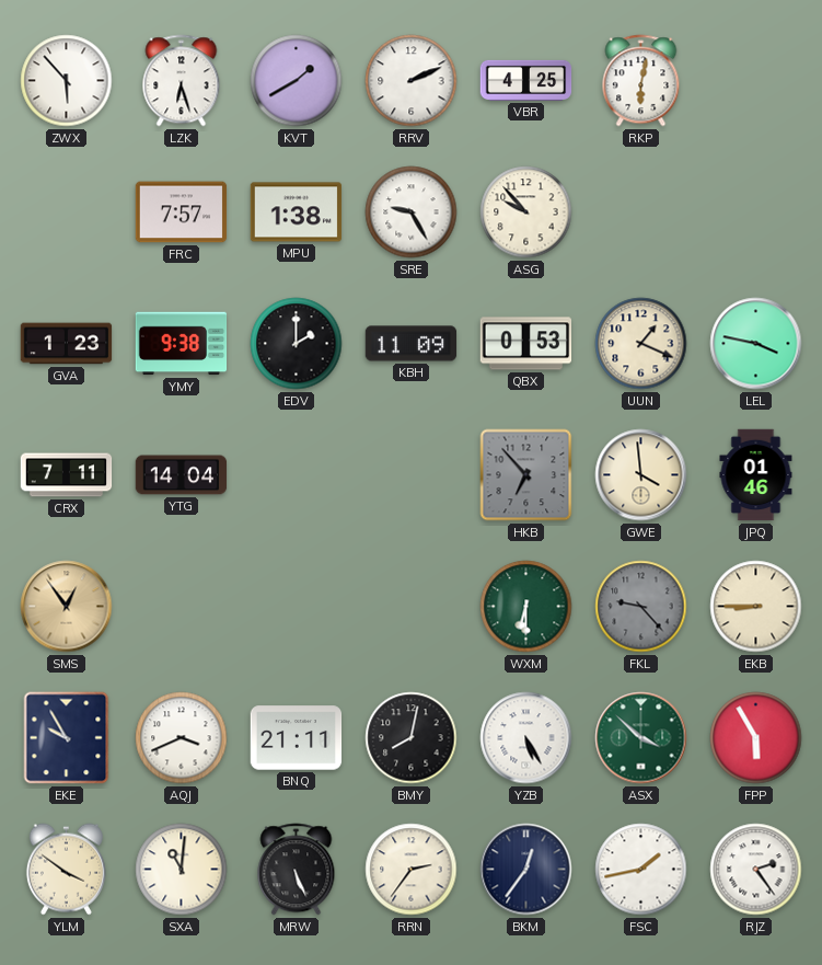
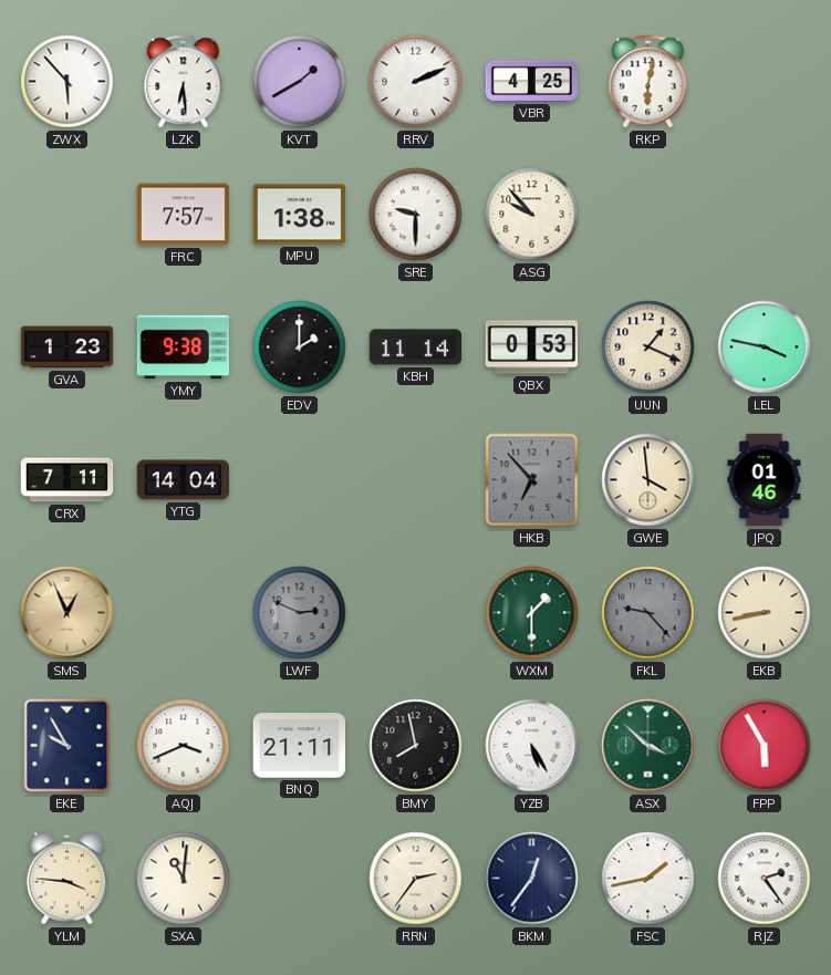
LZK: 6:27 -> 6:29
SRE: 9:25 -> 9:30
KBH: 11:09 -> 11:14
SMS: 12:54 -> 12:56
LWF: none -> 2:49
WXM: 6:30 -> 1:30
EKB: 8:45 -> 8:43
BMY: 8:02 -> 7:58
YLM: 3:51 -> 3:46
MRW: 5:26 -> none
